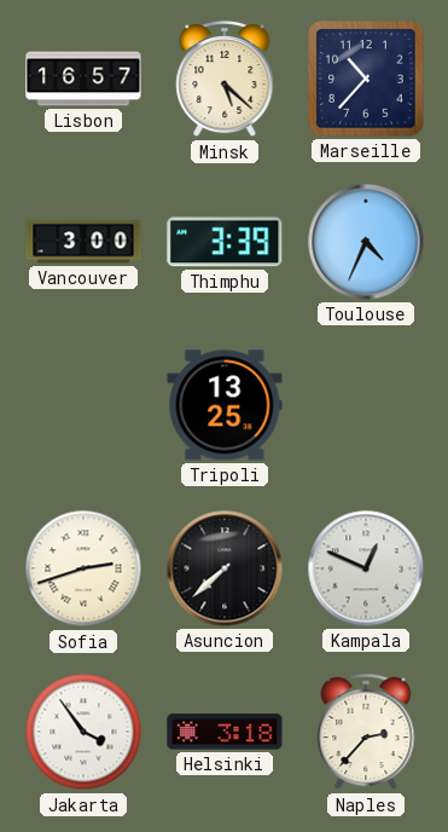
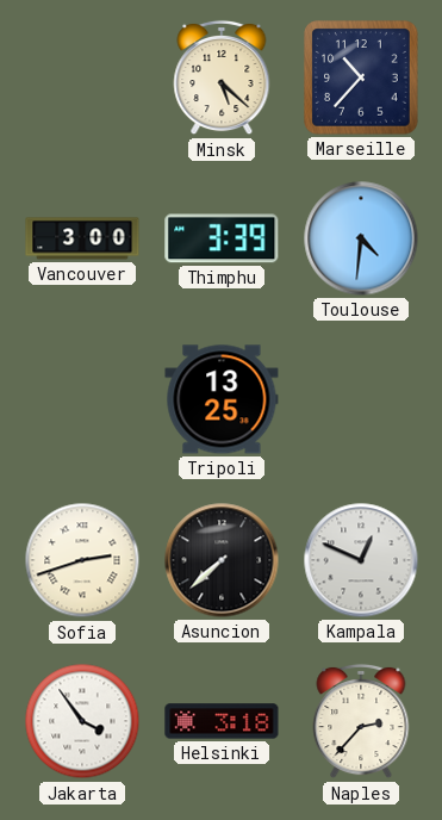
Lisbon: 16:57 -> none
Toulouse: 4:34 -> 4:31
